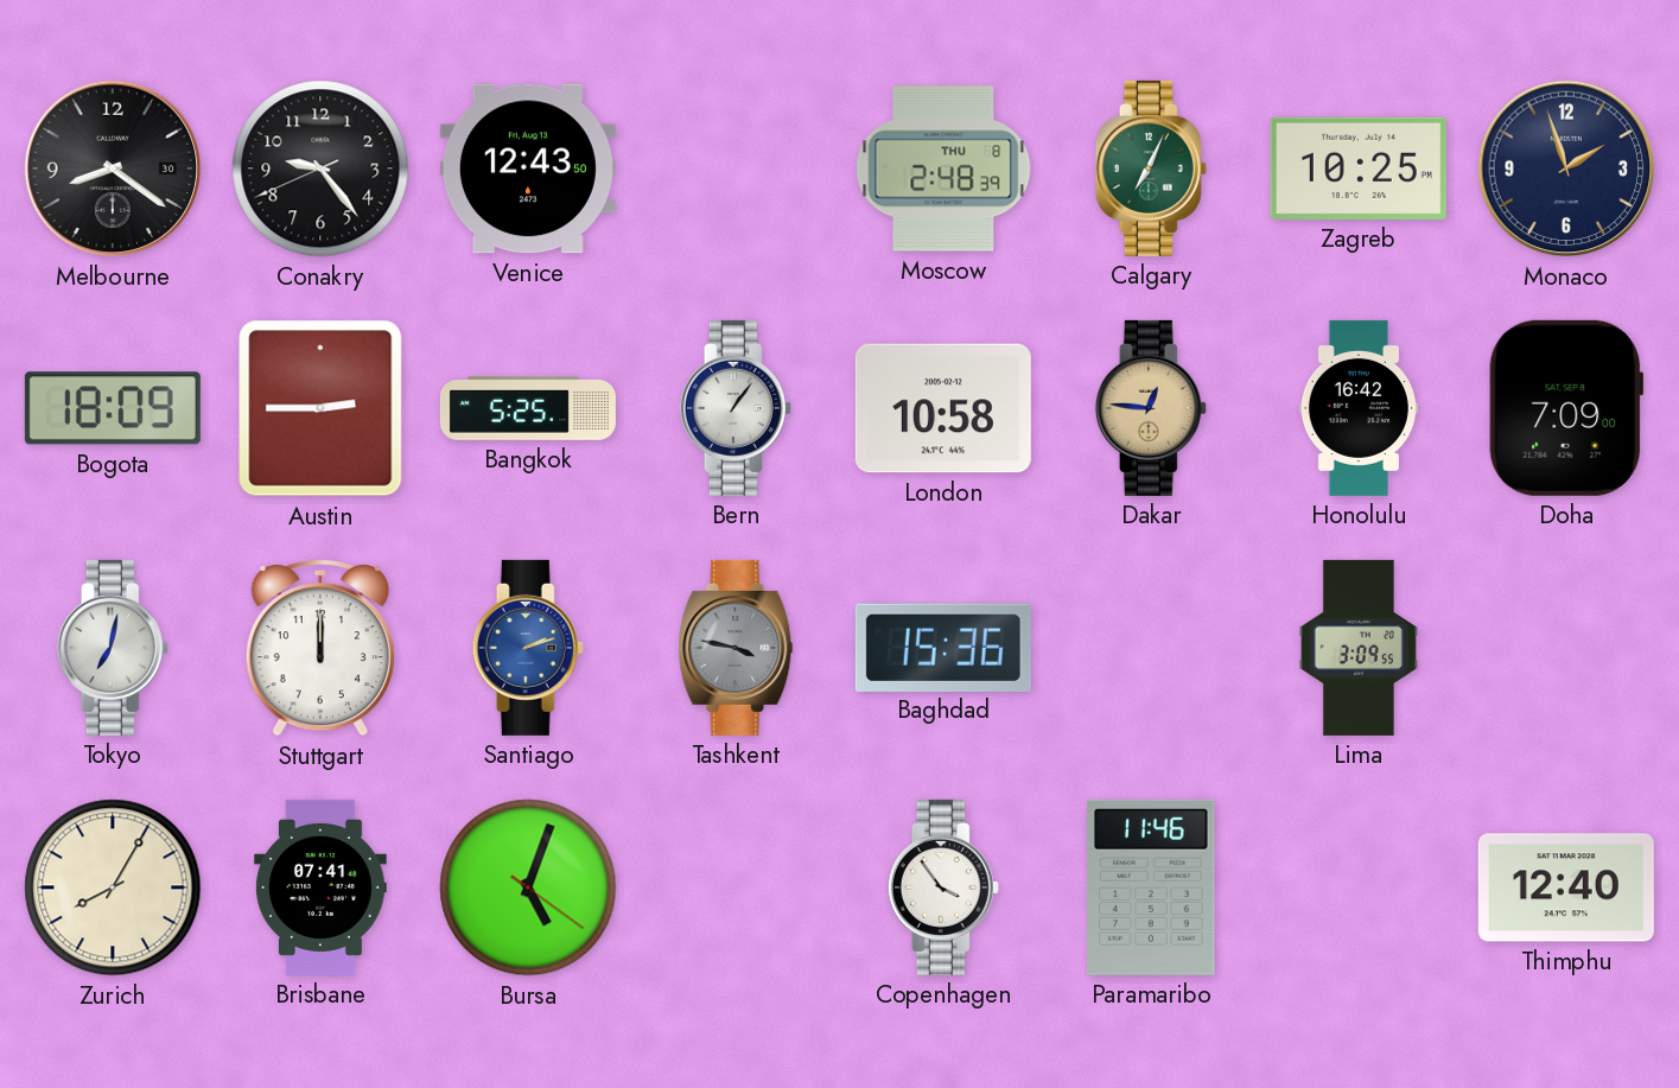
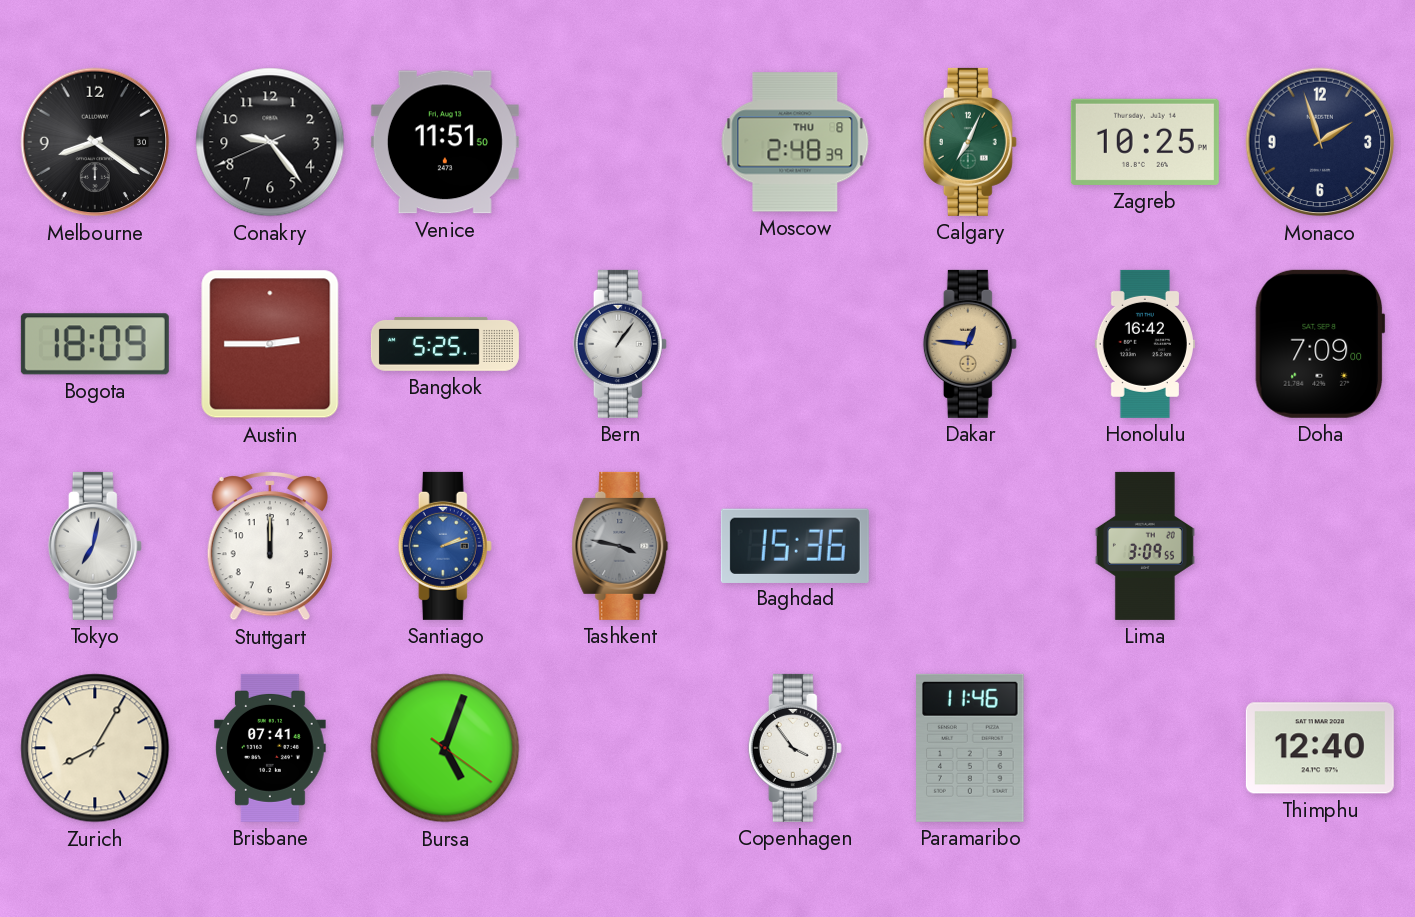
Venice: 12:43 -> 11:51
London: 10:58 -> none
